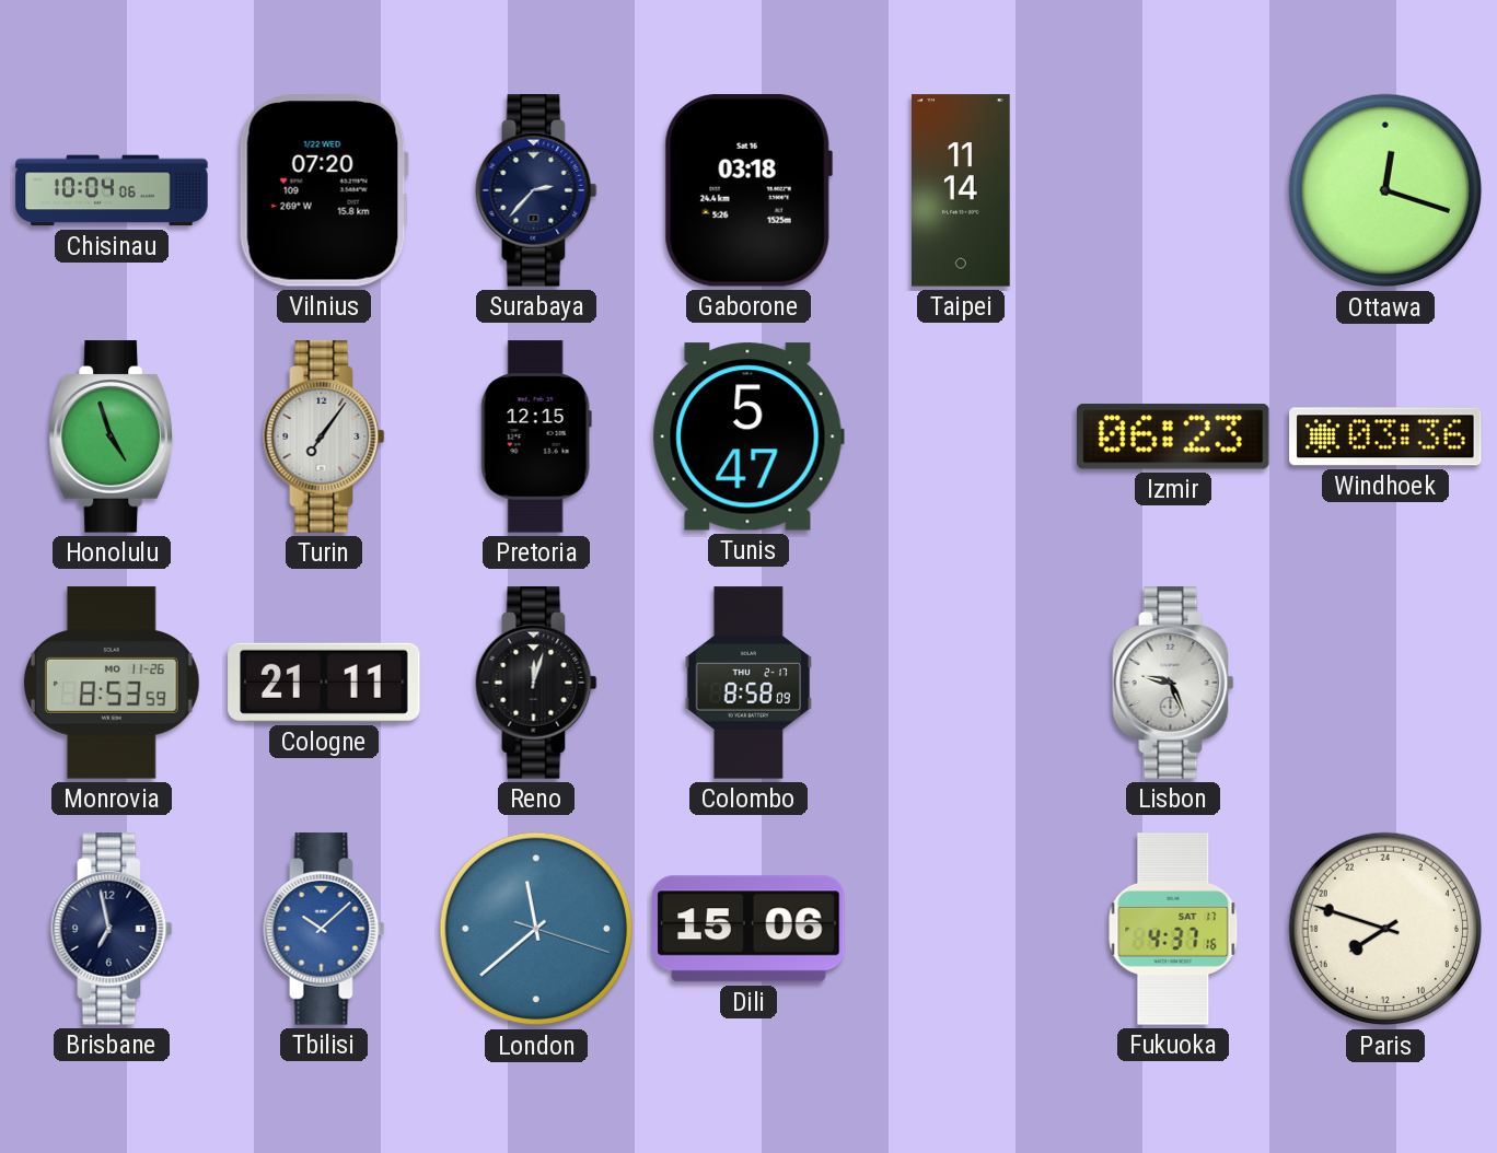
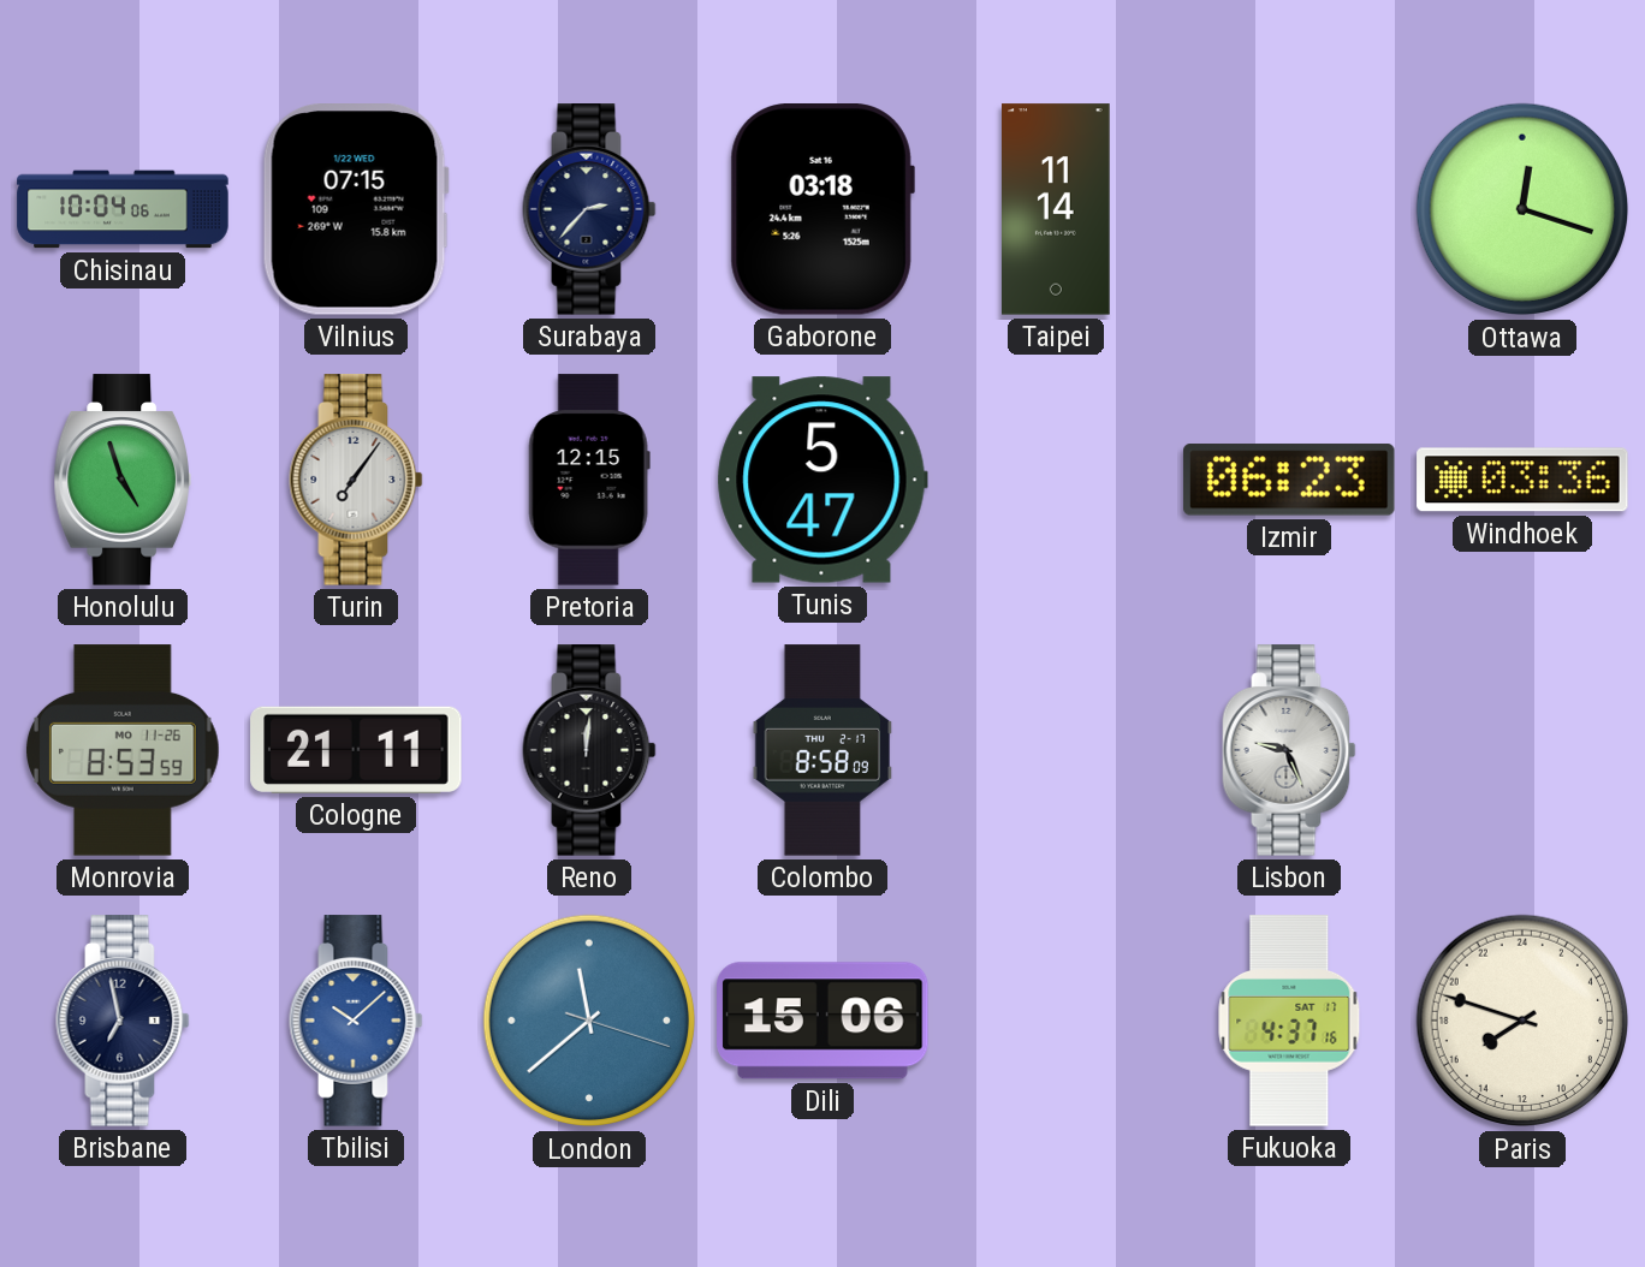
Vilnius: 07:20 -> 07:15
Reno: 12:03 -> 12:01
